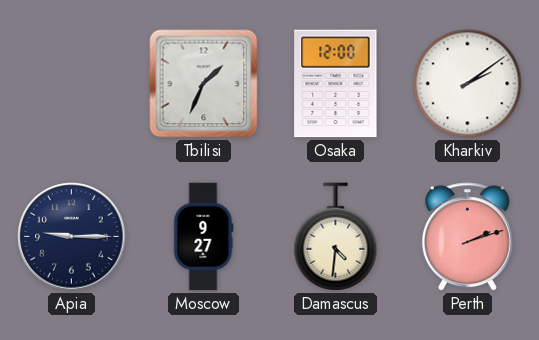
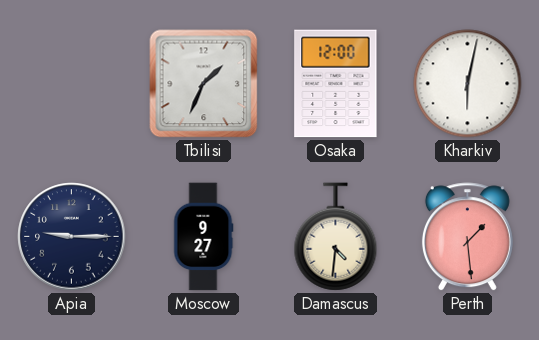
Kharkiv: 2:09 -> 6:02
Perth: 2:12 -> 1:29
